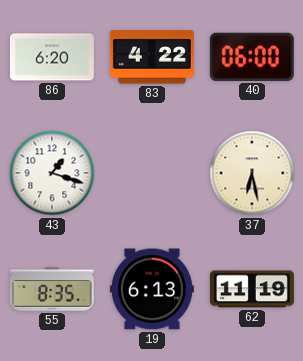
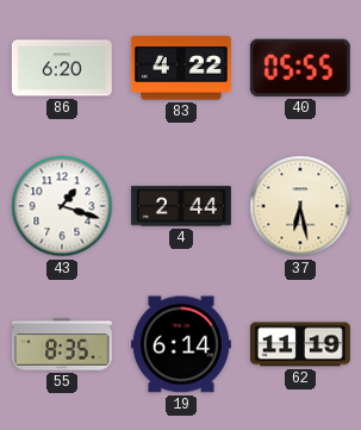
40: 06:00 -> 05:55
4: none -> 2:44
19: 6:13 -> 6:14
